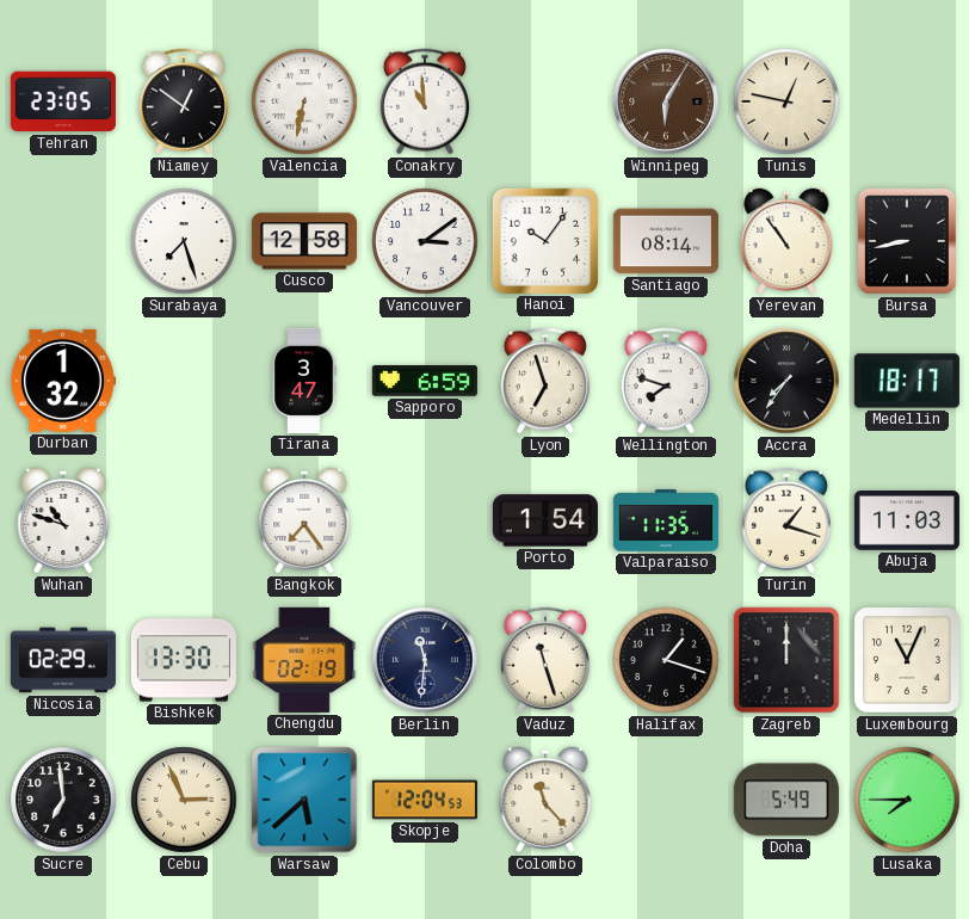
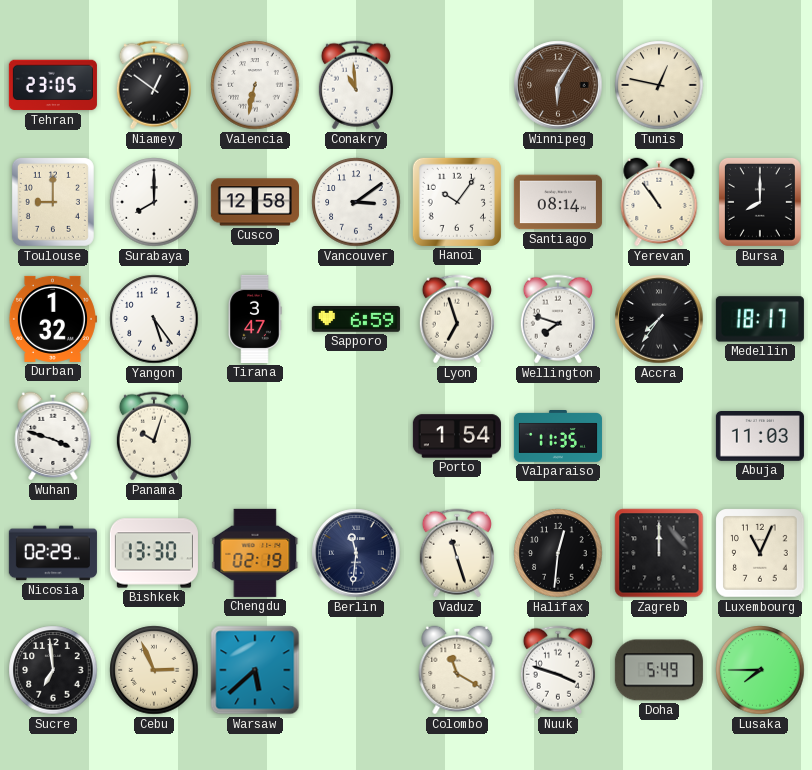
Toulouse: none -> 9:00
Surabaya: 7:27 -> 8:00
Bursa: 8:43 -> 8:00
Yangon: none -> 5:24
Wuhan: 10:48 -> 3:48
Panama: none -> 10:03
Bangkok: 7:24 -> none
Turin: 1:18 -> none
Halifax: 1:18 -> 12:31
Skopje: 12:04 -> none
Colombo: 11:23 -> 11:20
Nuuk: none -> 3:48
